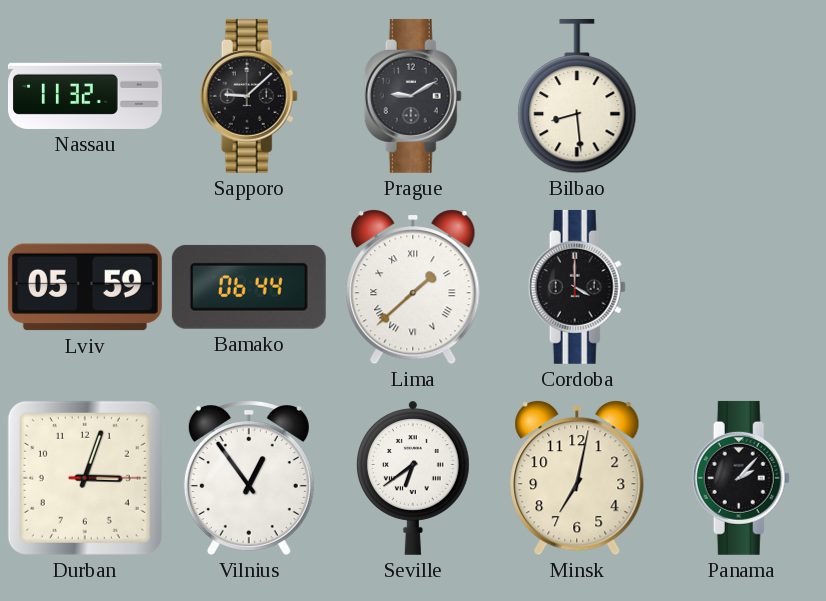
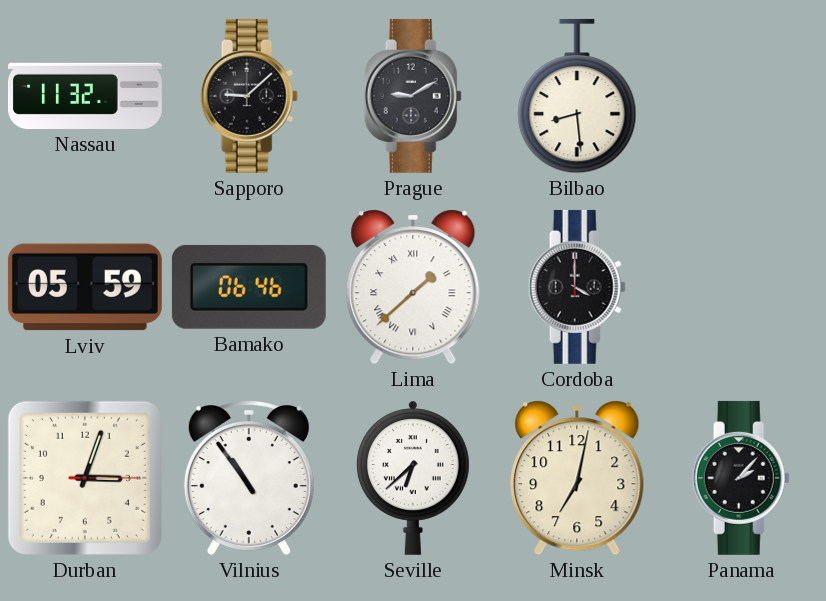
Bamako: 06:44 -> 06:46
Vilnius: 12:54 -> 10:54
Seville: 6:39 -> 6:38
